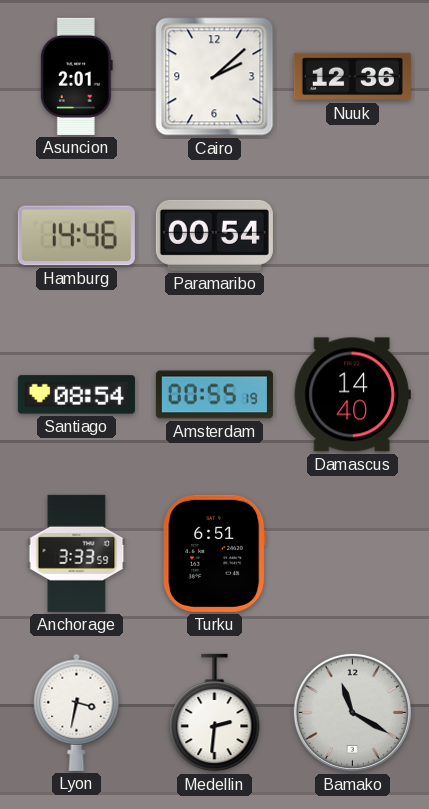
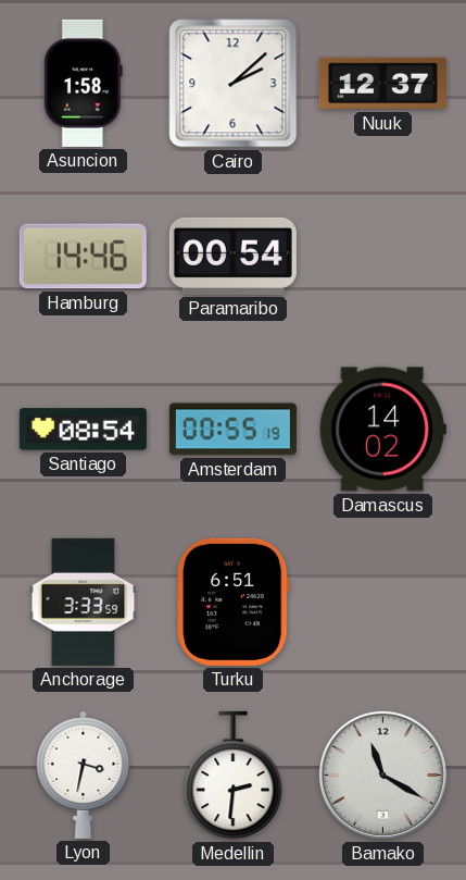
Asuncion: 2:01 -> 1:58
Nuuk: 12:36 -> 12:37
Damascus: 14:40 -> 14:02
